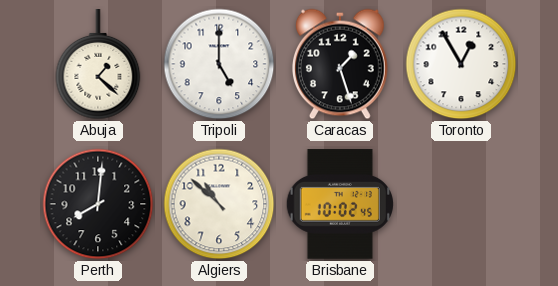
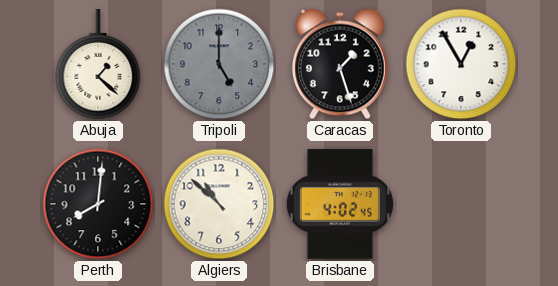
Tripoli dial: white -> grey
Brisbane: 10:02 -> 4:02
